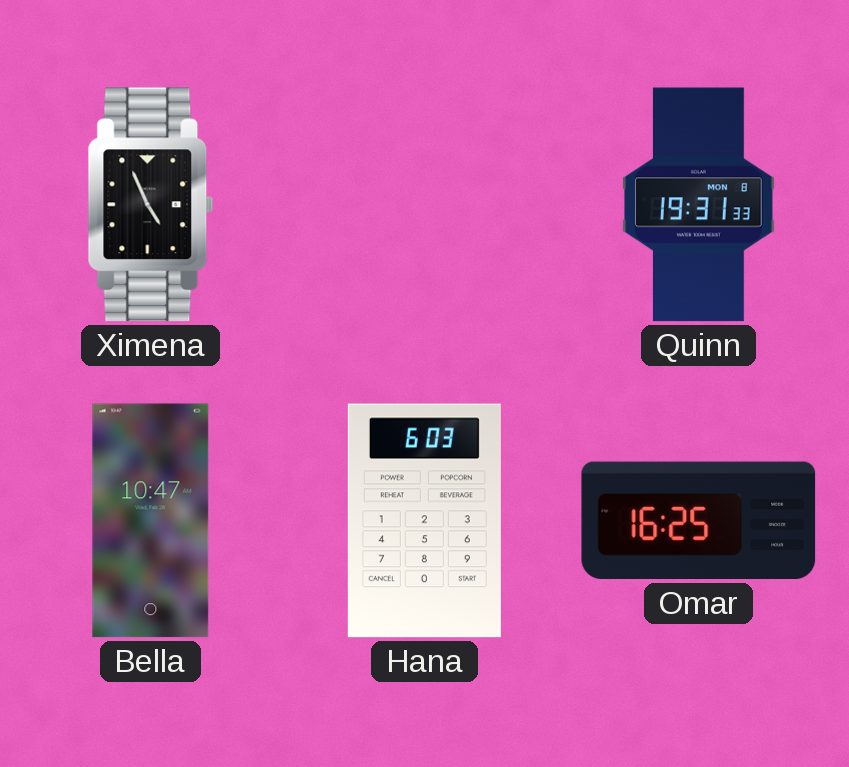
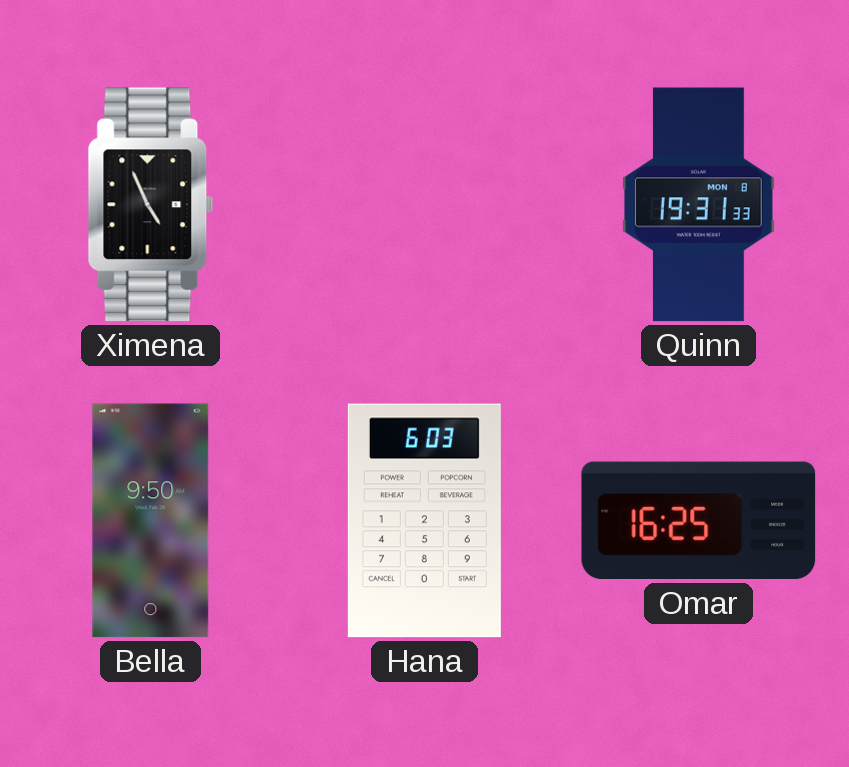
Bella: 10:47 -> 9:50
